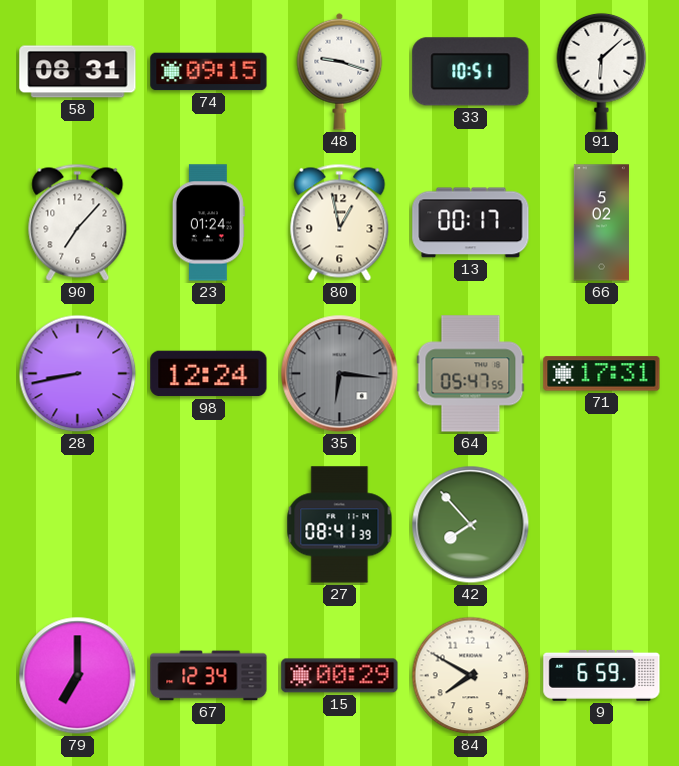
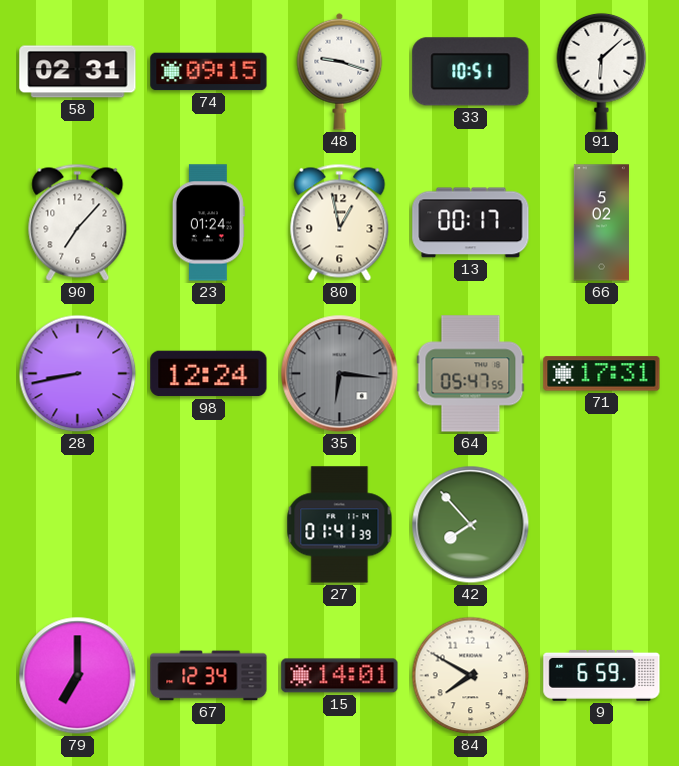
58: 08:31 -> 02:31
27: 08:41 -> 01:41
15: 00:29 -> 14:01
